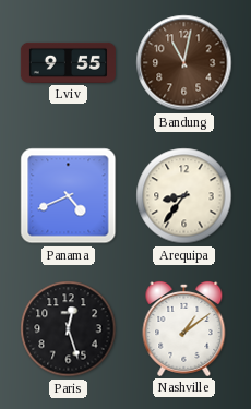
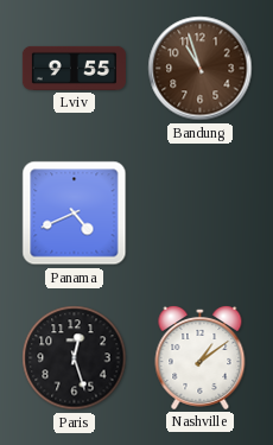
Bandung: 11:02 -> 10:57
Arequipa: 8:36 -> none
